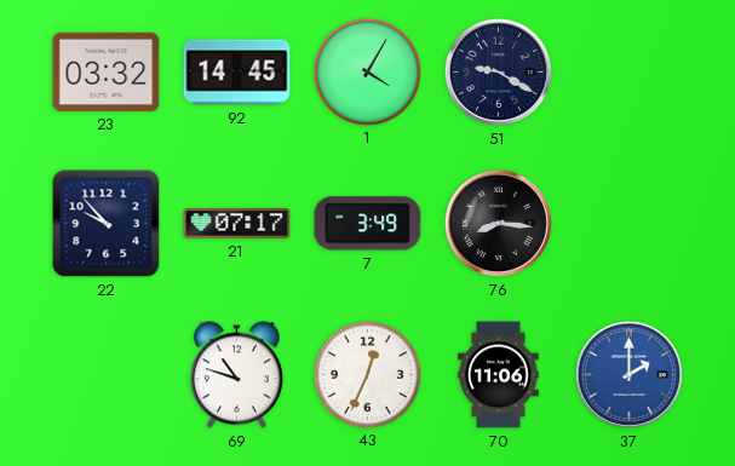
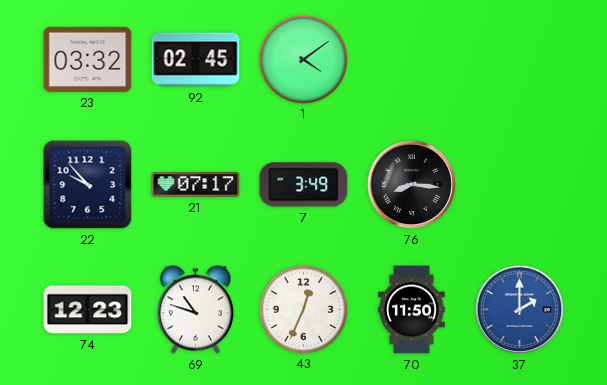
92: 14:45 -> 02:45
1: 4:05 -> 4:09
51: 9:20 -> none
74: none -> 12:23
70: 11:06 -> 11:50
